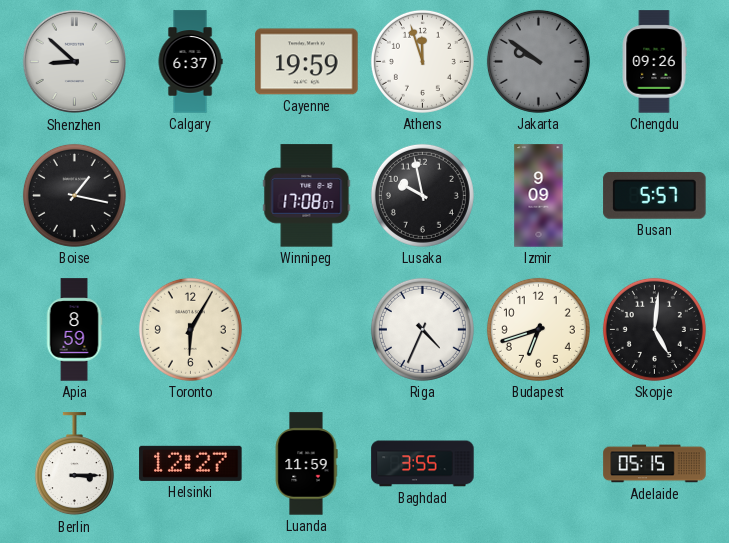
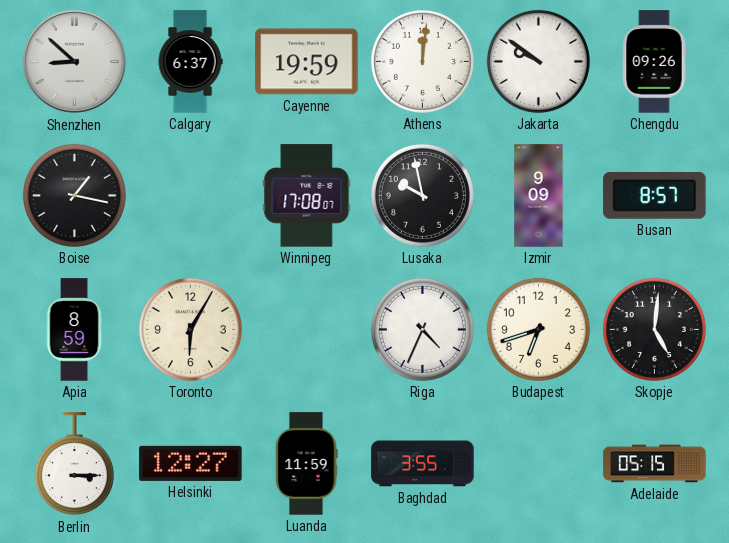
Athens: 11:57 -> 12:01
Jakarta dial: grey -> white
Busan: 5:57 -> 8:57
